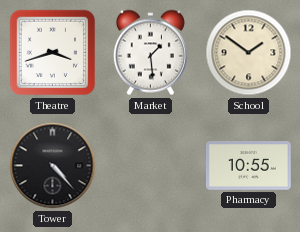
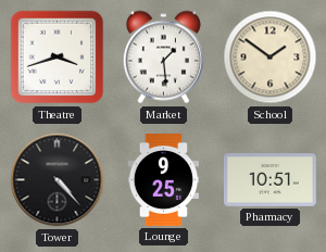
Lounge: none -> 9:25
Pharmacy: 10:55 -> 10:51
